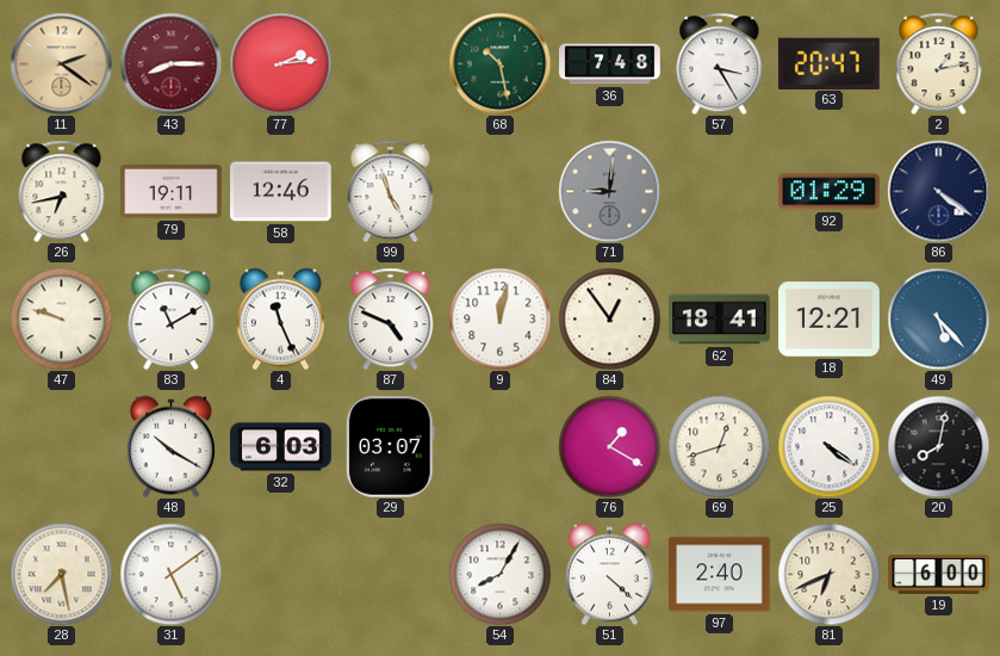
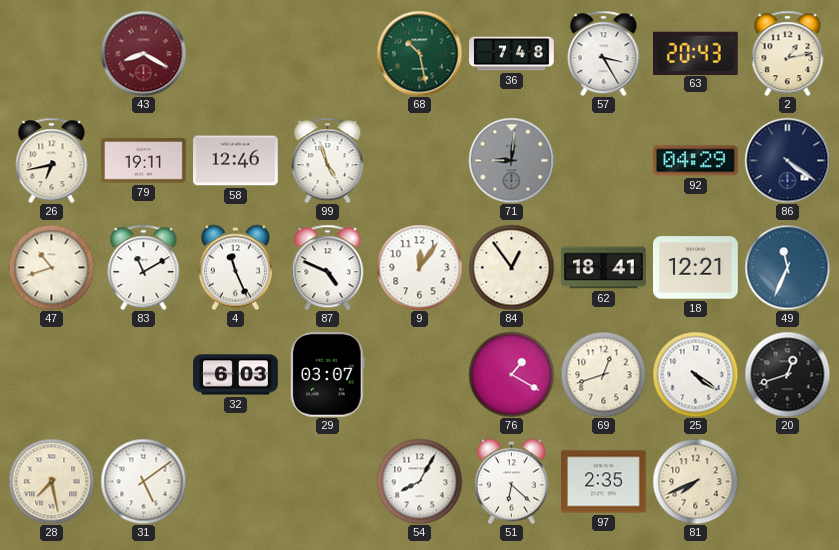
11: 2:21 -> none
43: 8:15 -> 8:20
77: 2:14 -> none
63: 20:47 -> 20:43
92: 01:29 -> 04:29
47: 9:48 -> 10:42
9: 12:02 -> 12:06
49: 5:23 -> 11:34
48: 10:20 -> none
20: 8:02 -> 12:42
51: 4:22 -> 6:22
97: 2:40 -> 2:35
81: 6:41 -> 7:41
19: 6:00 -> none
